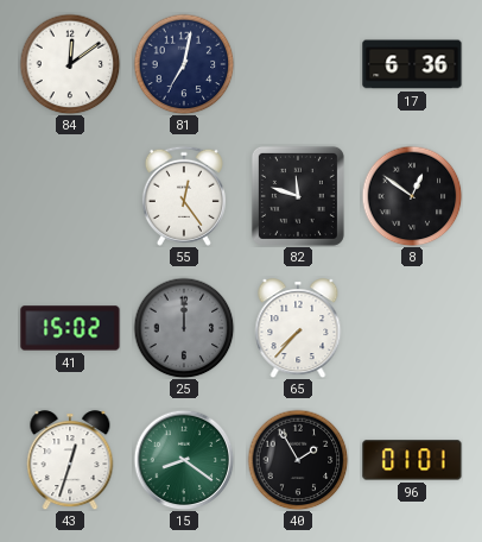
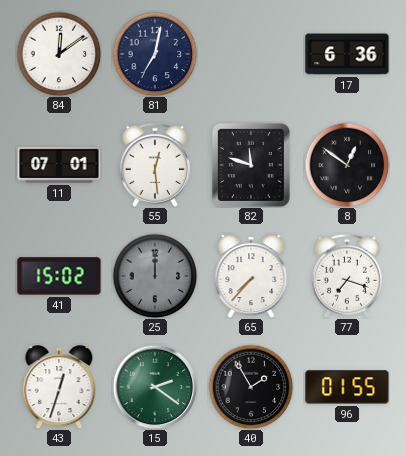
11: none -> 07:01
55: 12:24 -> 12:29
77: none -> 7:18
15: 8:21 -> 2:21
96: 01:01 -> 01:55
